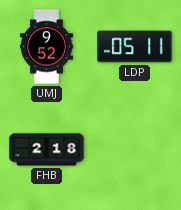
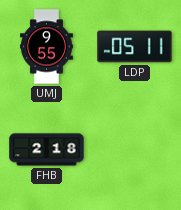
UMJ: 9:52 -> 9:55
